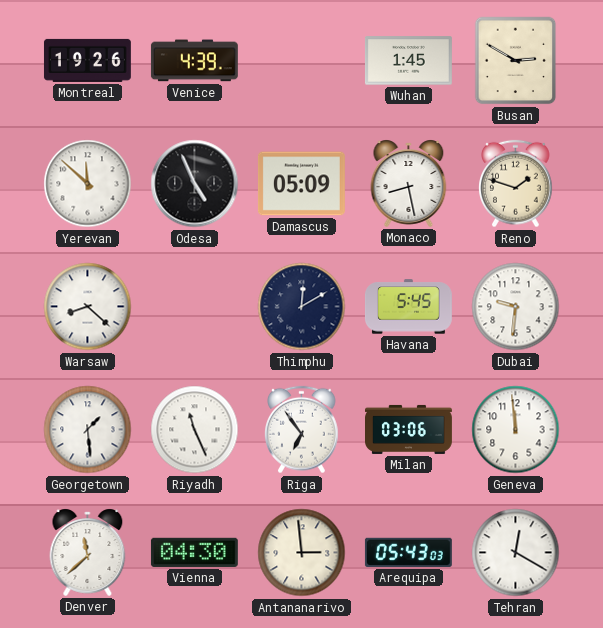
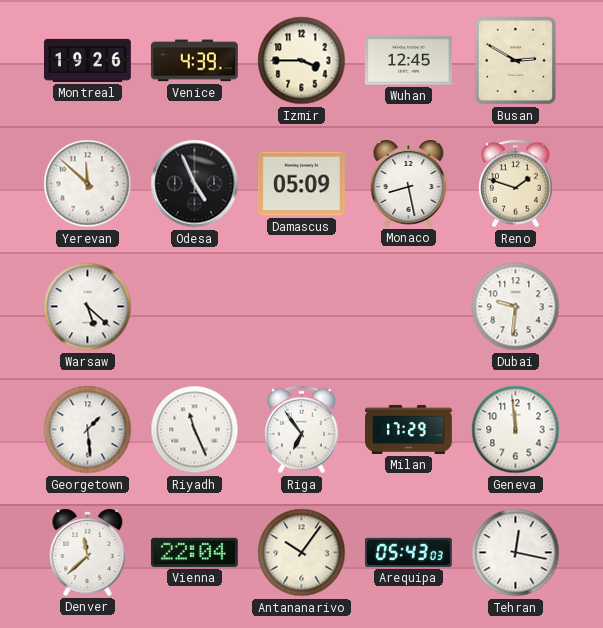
Izmir: none -> 3:45
Wuhan: 1:45 -> 12:45
Warsaw: 8:22 -> 5:22
Thimphu: 12:10 -> none
Havana: 5:45 -> none
Milan: 03:06 -> 17:29
Vienna: 04:30 -> 22:04
Antananarivo: 2:59 -> 10:06
Tehran: 12:20 -> 12:17
